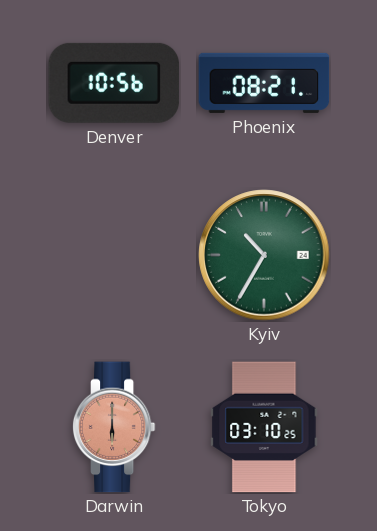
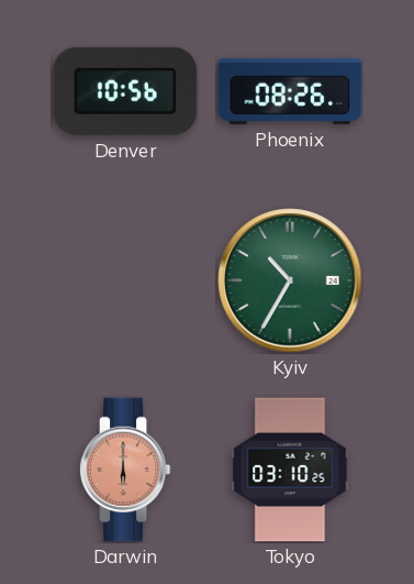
Phoenix: 08:21 -> 08:26
